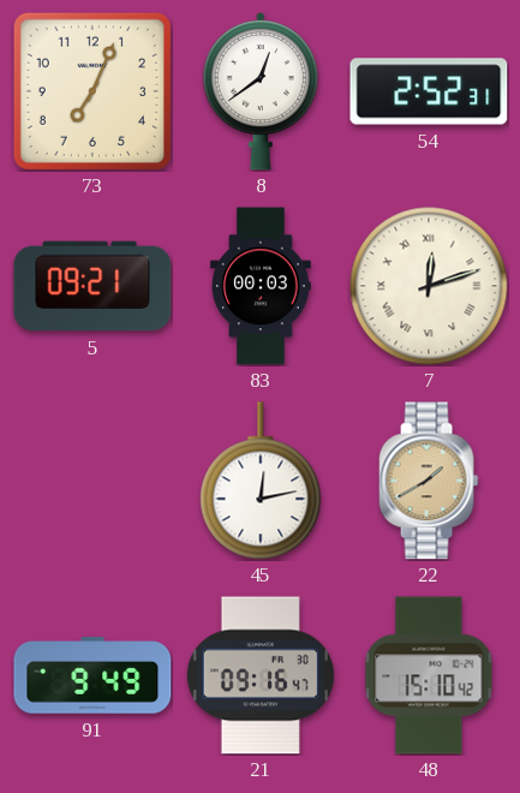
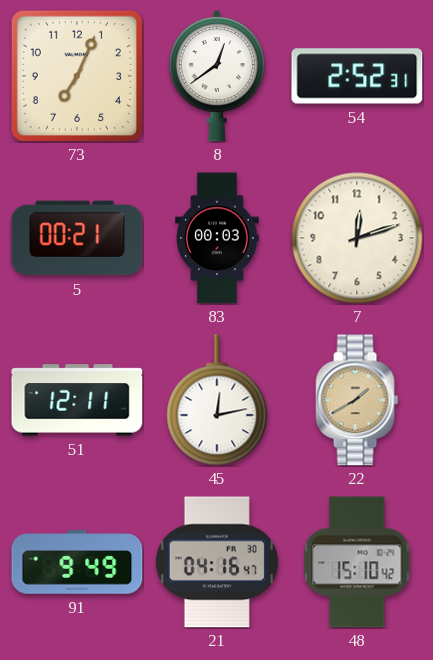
5: 09:21 -> 00:21
7 numerals: Roman -> Arabic
51: none -> 12:11
21: 09:16 -> 04:16
